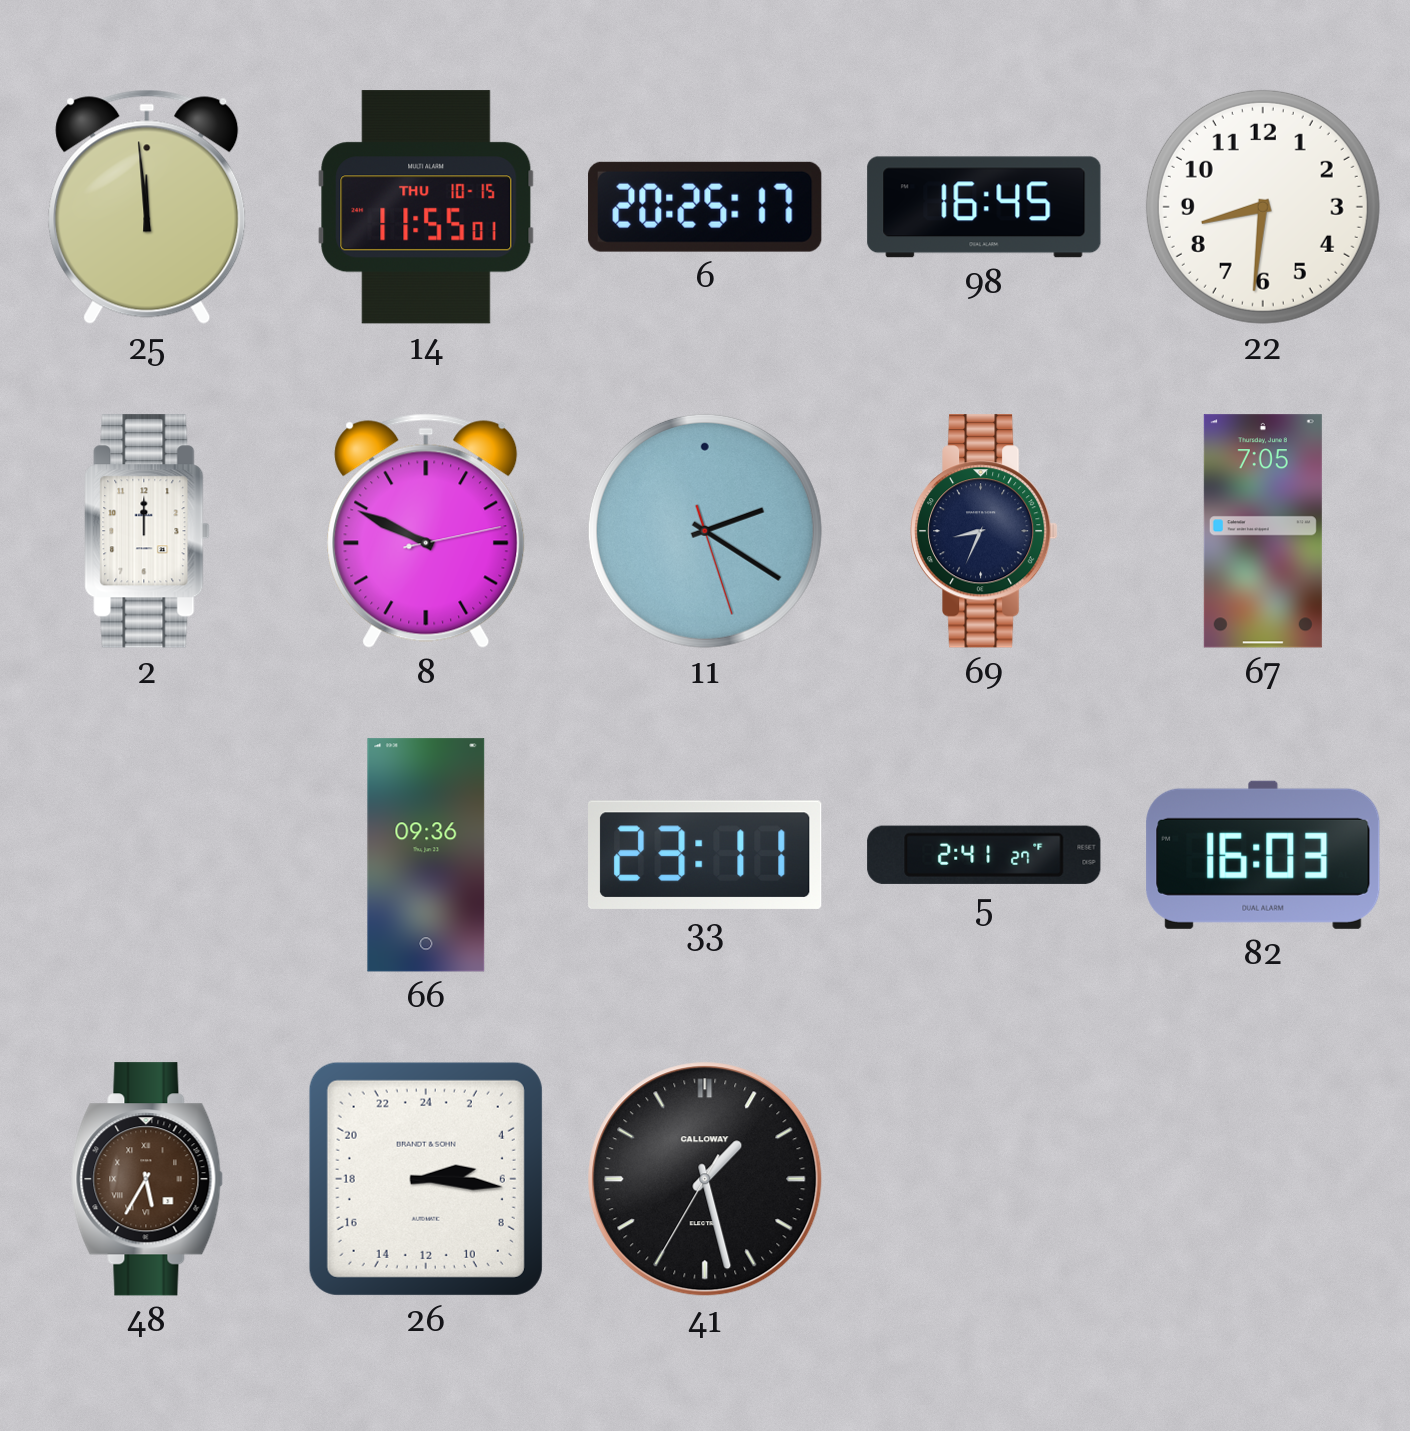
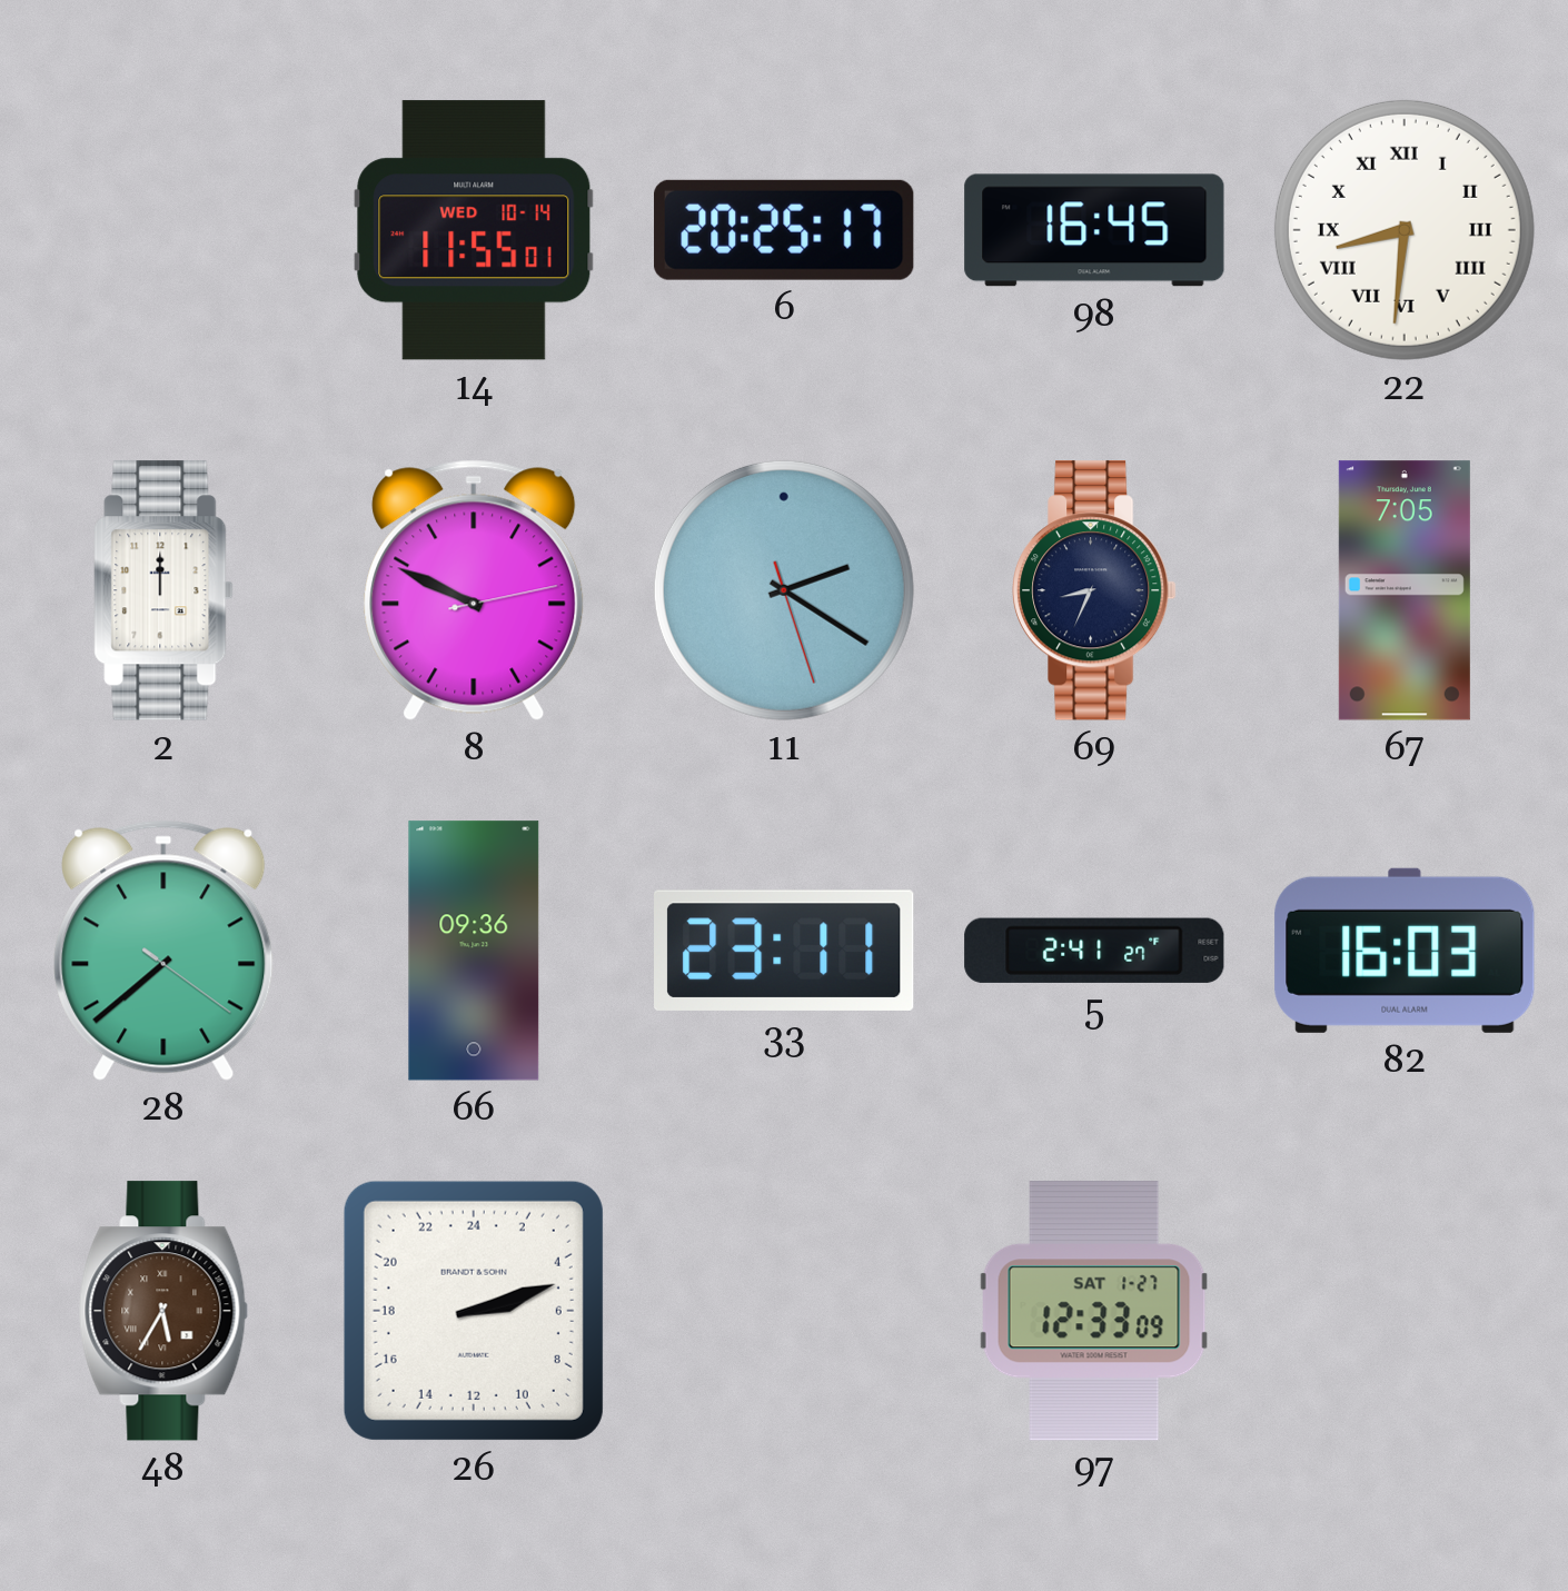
25: 11:59 -> none
14 date: THU 10-15 -> WED 10-14
22 numerals: Arabic -> Roman
28: none -> 7:38
26: 5:16 -> 5:12
41: 1:27 -> none
97: none -> 12:33
